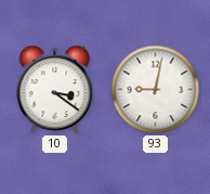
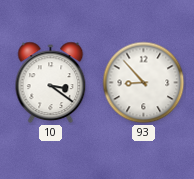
93: 9:02 -> 8:53
